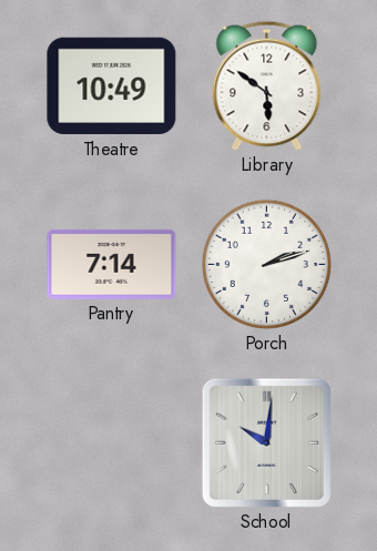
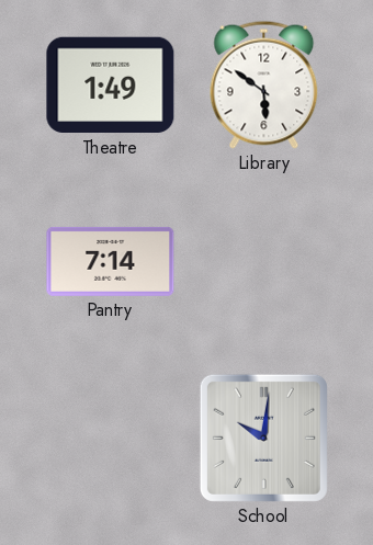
Theatre: 10:49 -> 1:49
Porch: 2:12 -> none
